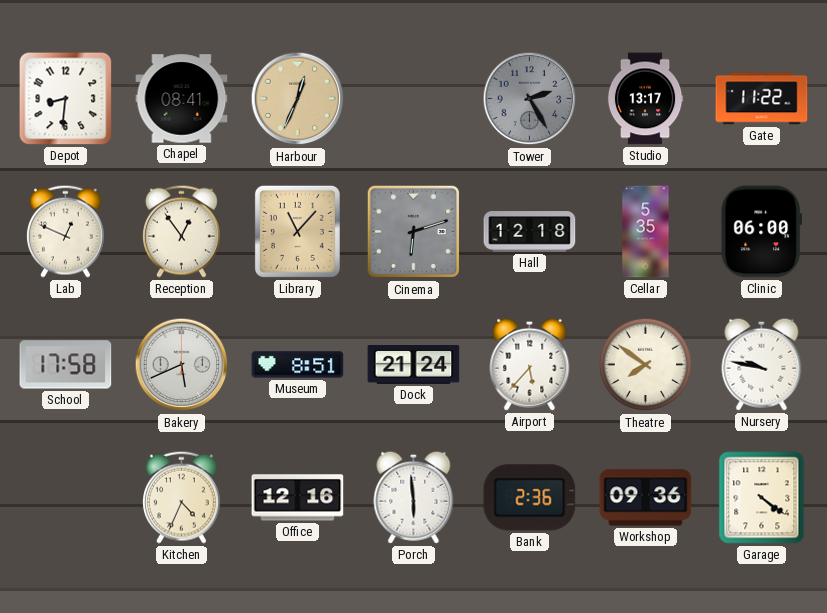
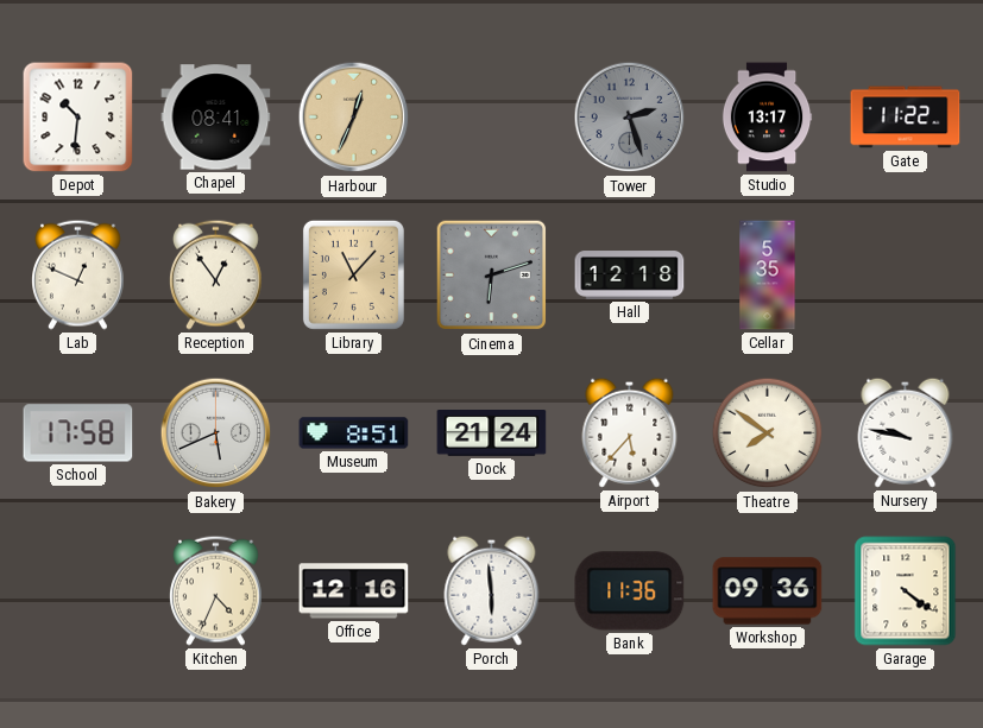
Depot: 8:31 -> 10:31
Tower: 2:25 -> 2:27
Clinic: 06:00 -> none
Bank: 2:36 -> 11:36
